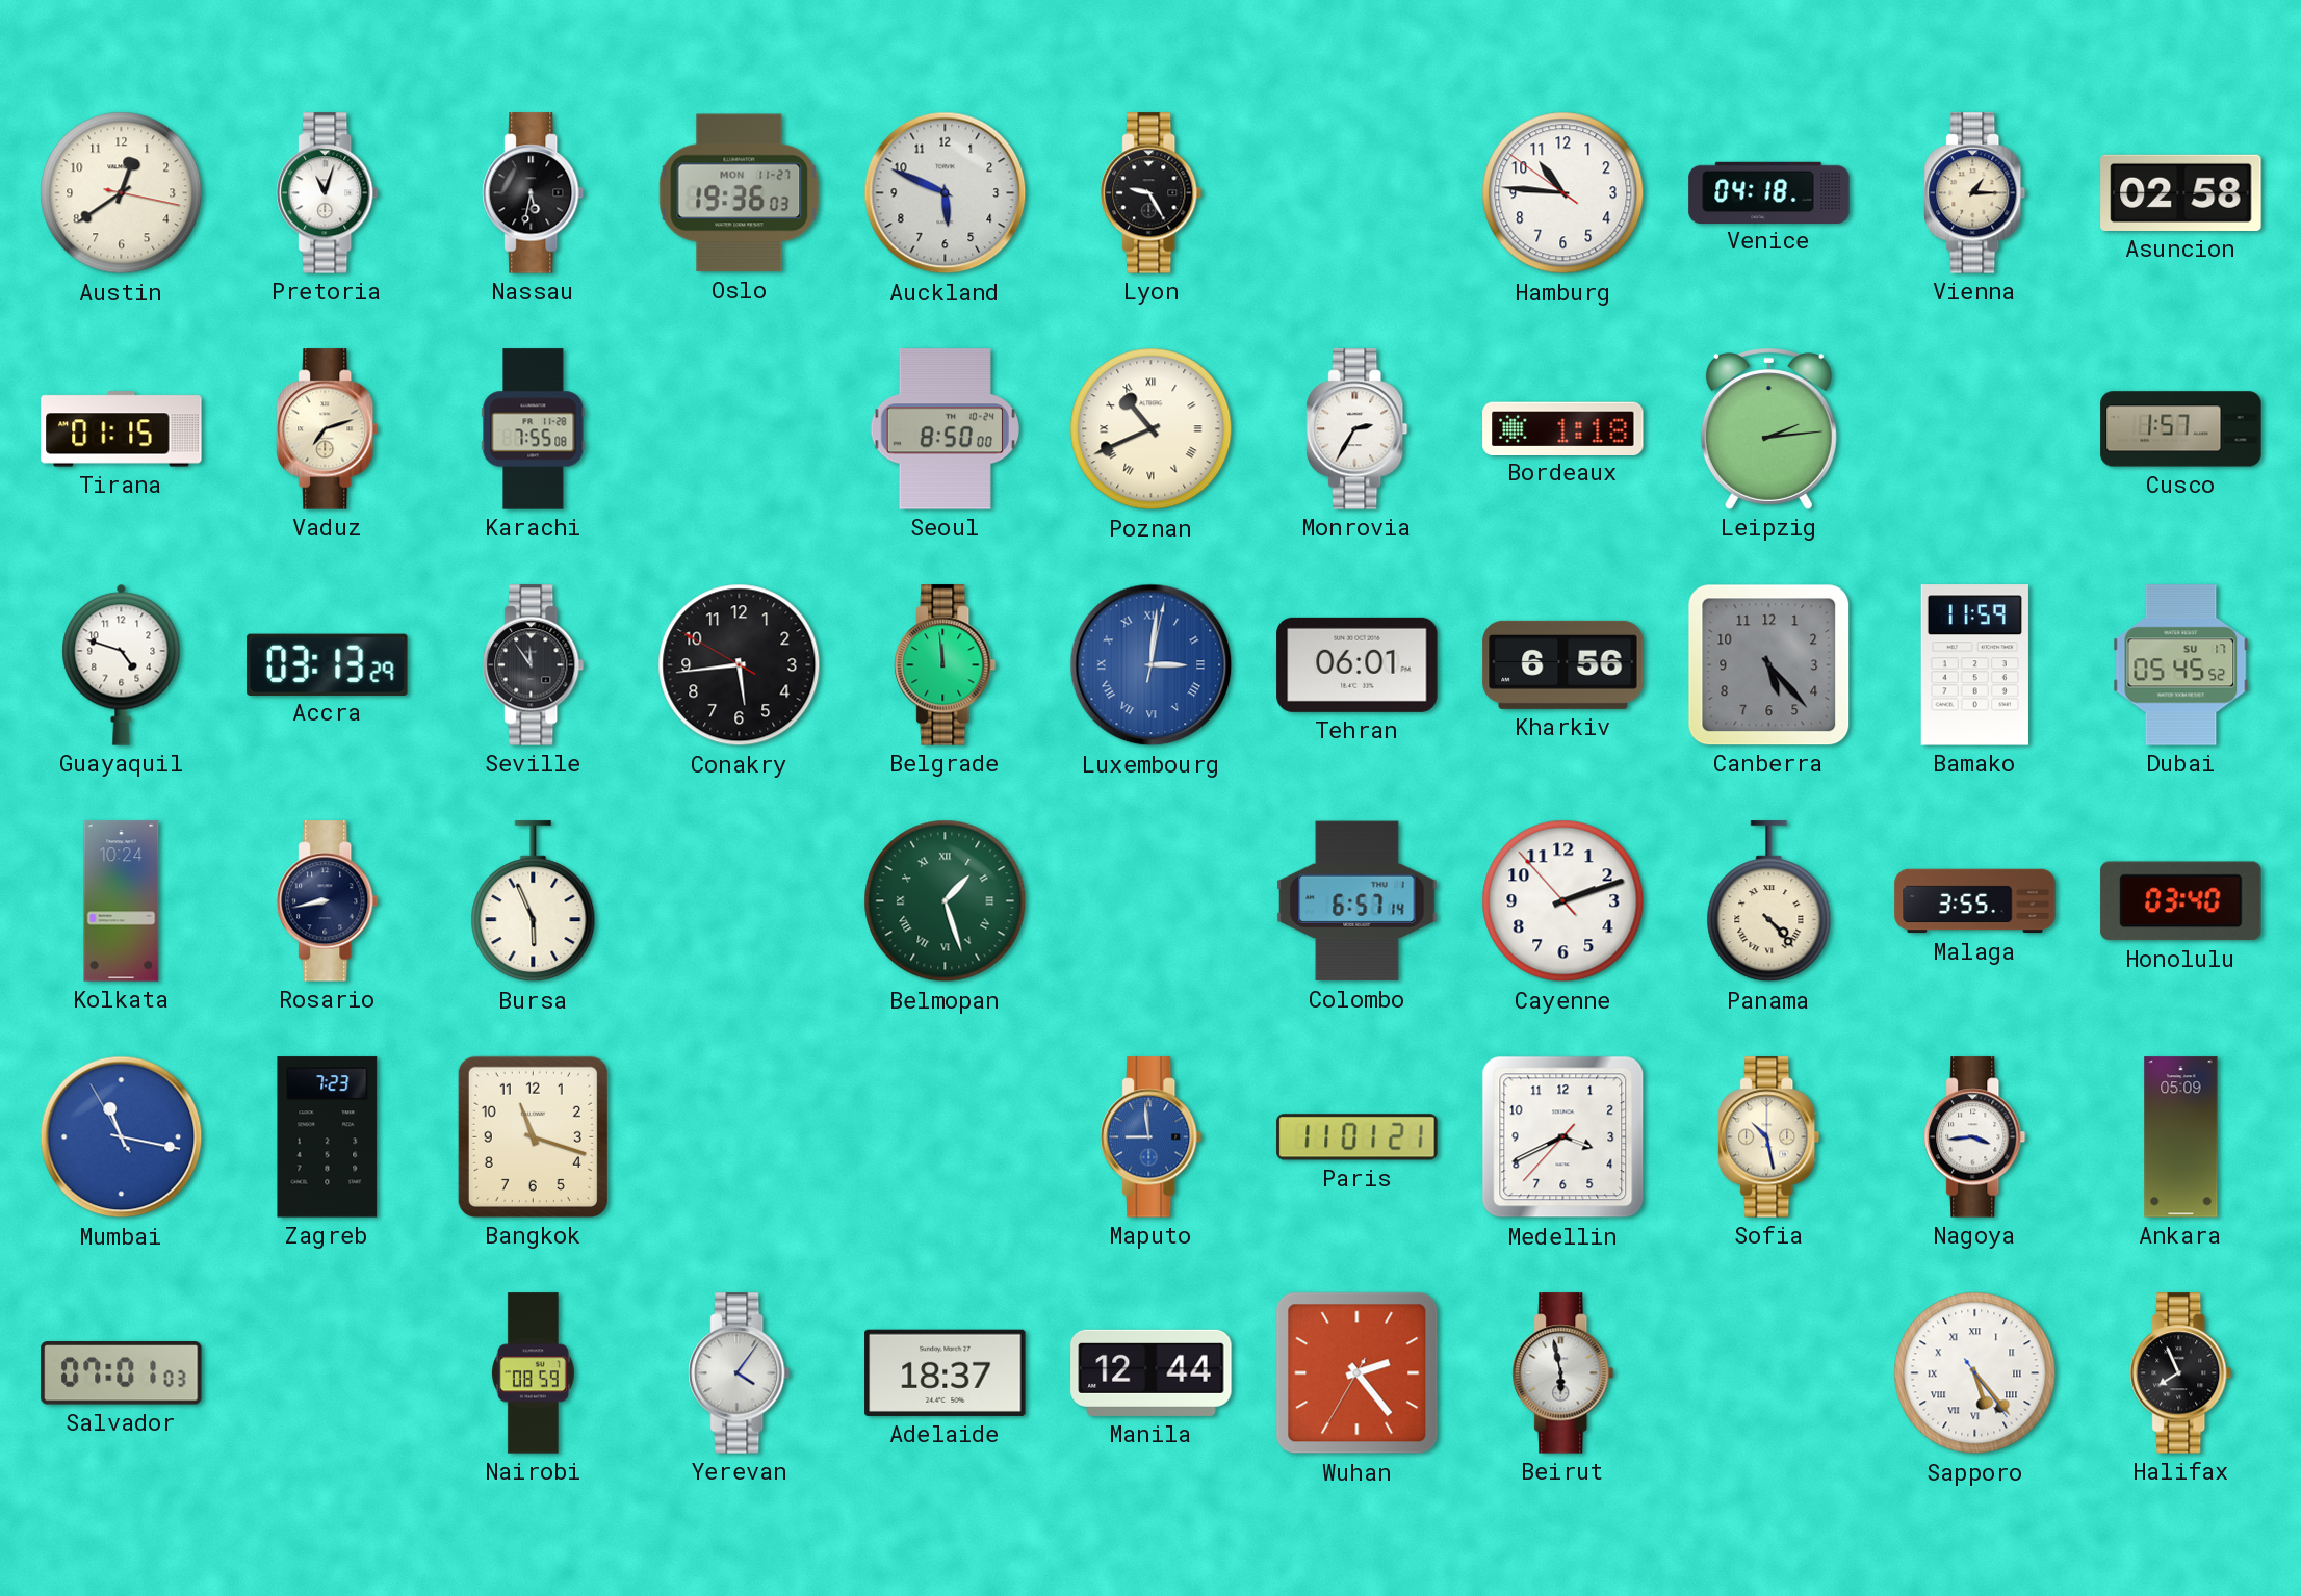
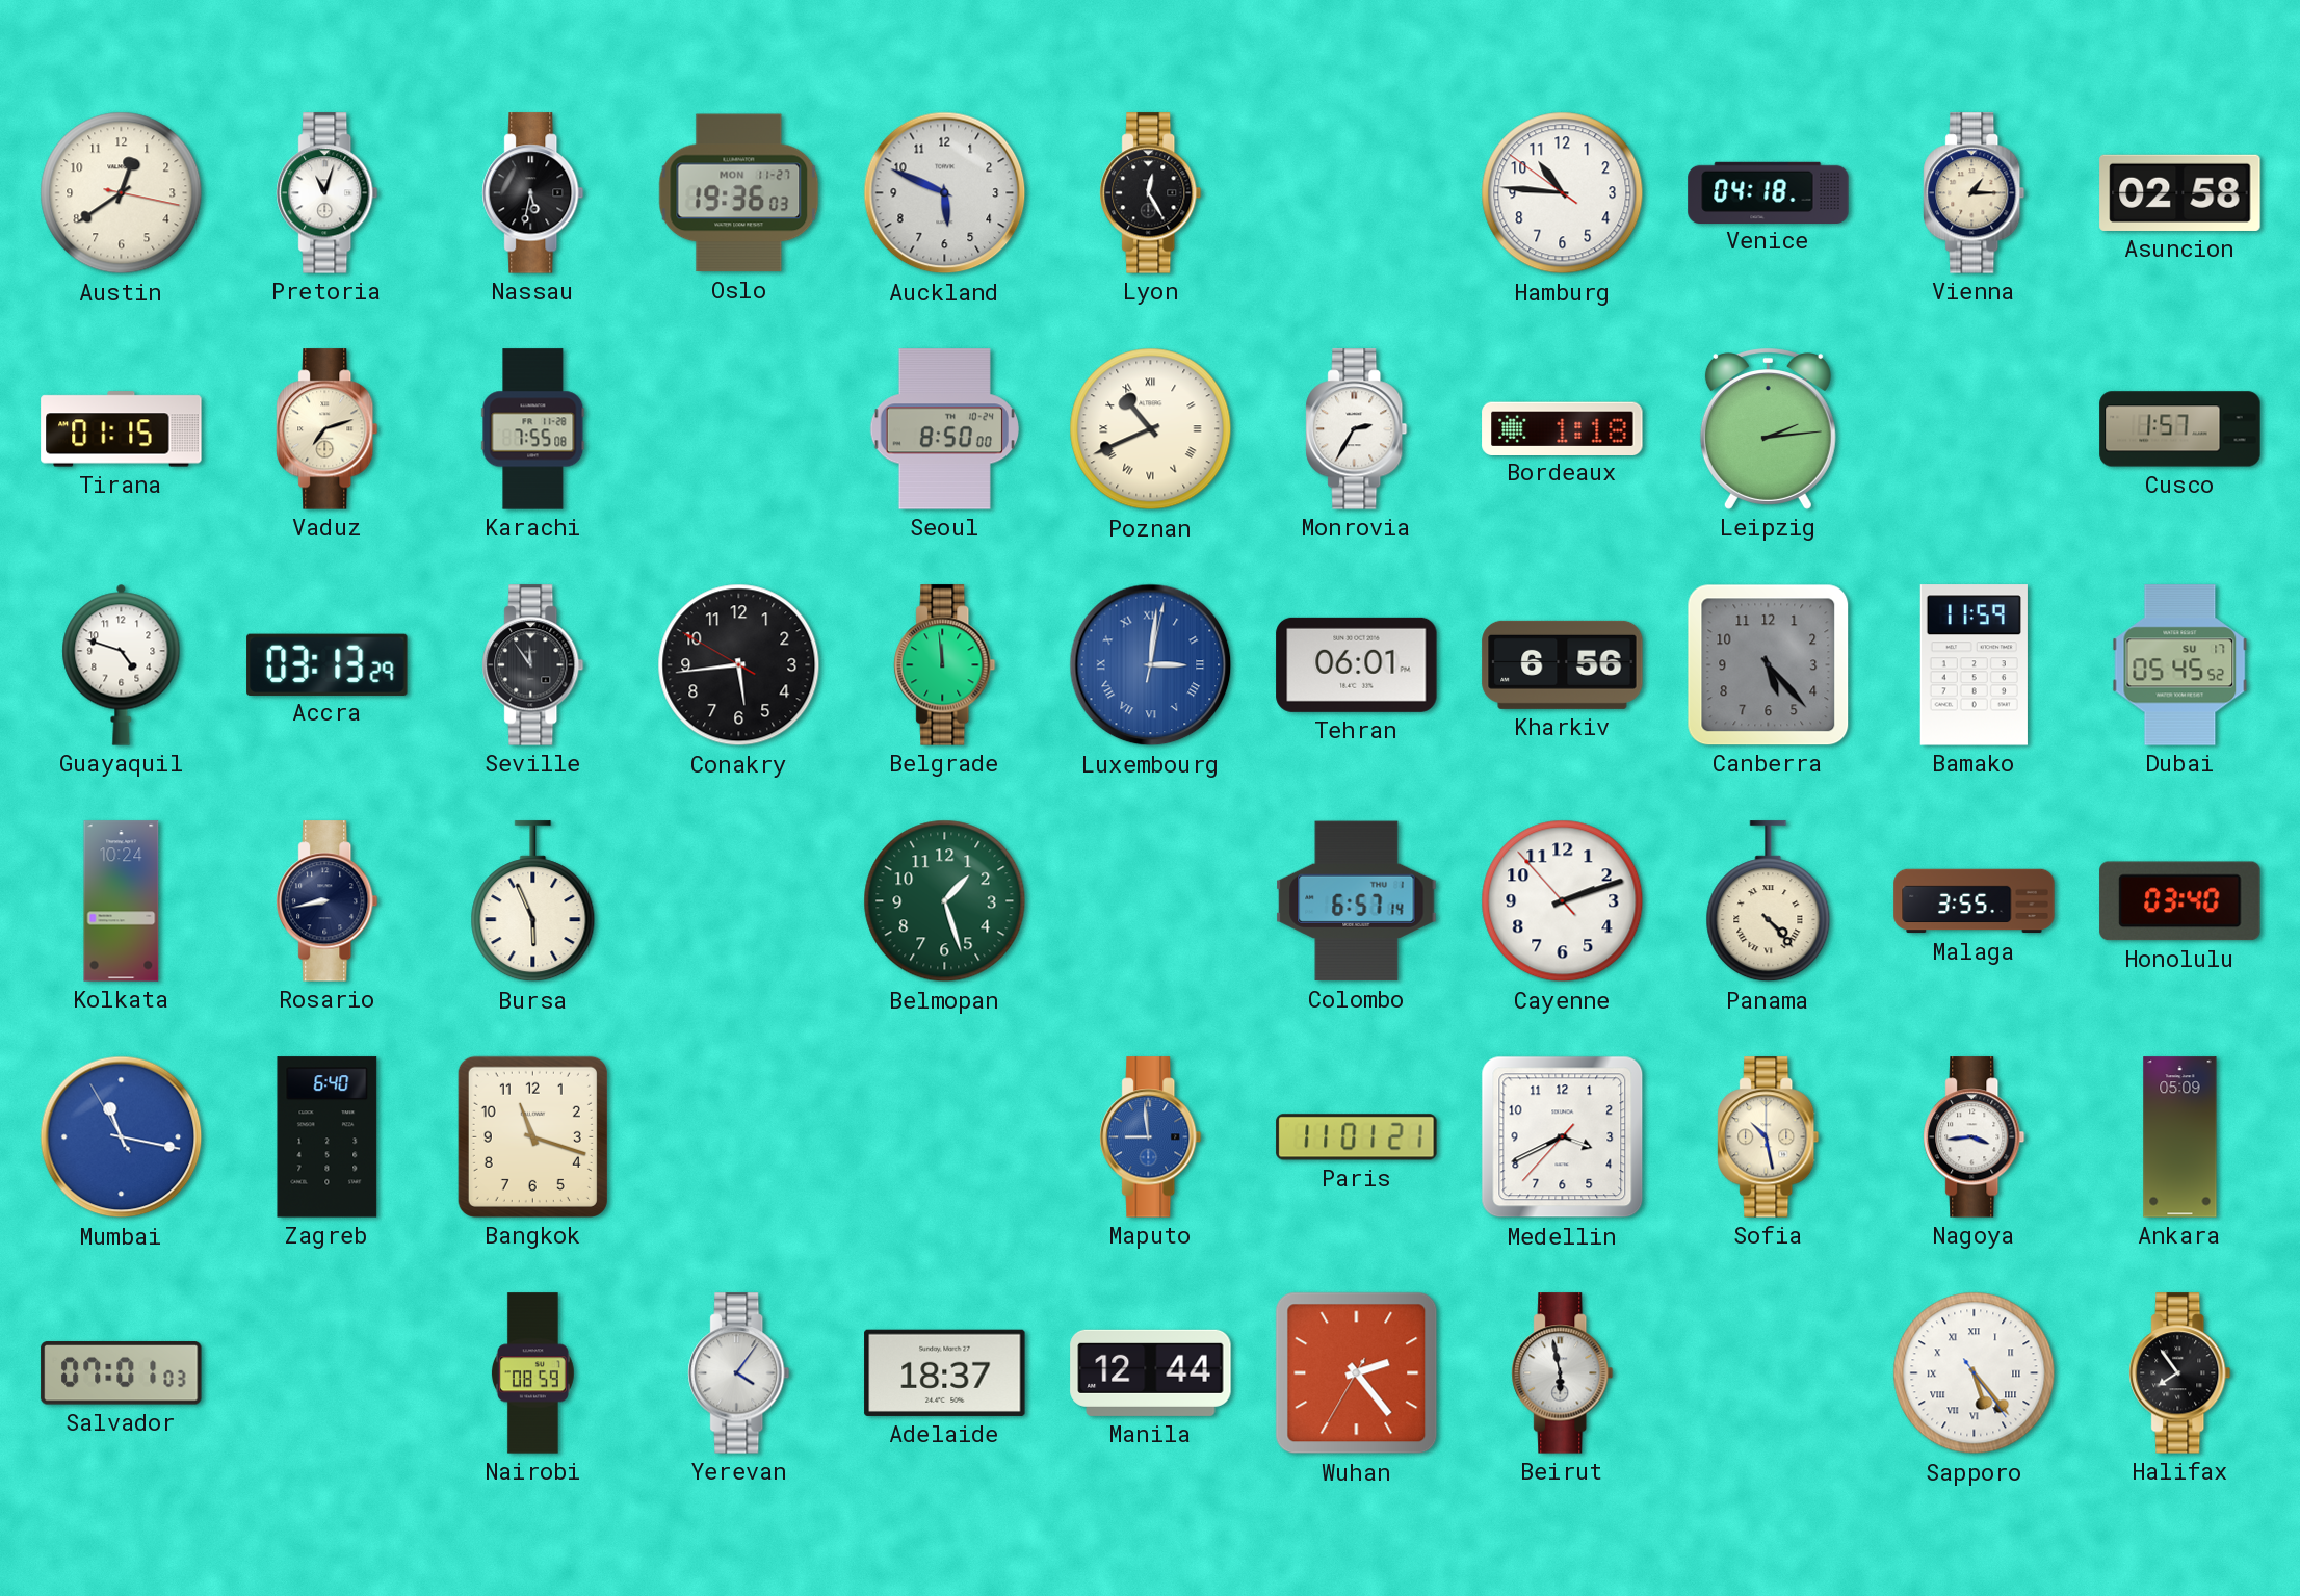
Lyon: 9:25 -> 12:25
Belmopan numerals: Roman -> Arabic
Zagreb: 7:23 -> 6:40
Halifax: 7:56 -> 7:54
